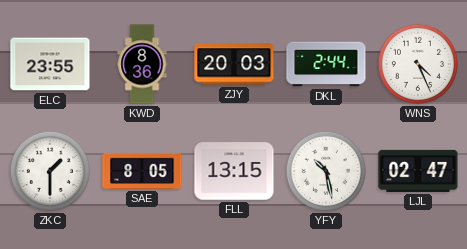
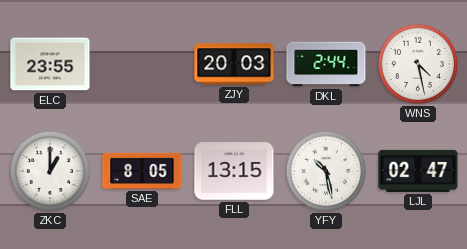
KWD: 8:36 -> none
WNS: 4:26 -> 4:28
ZKC: 1:30 -> 1:00
